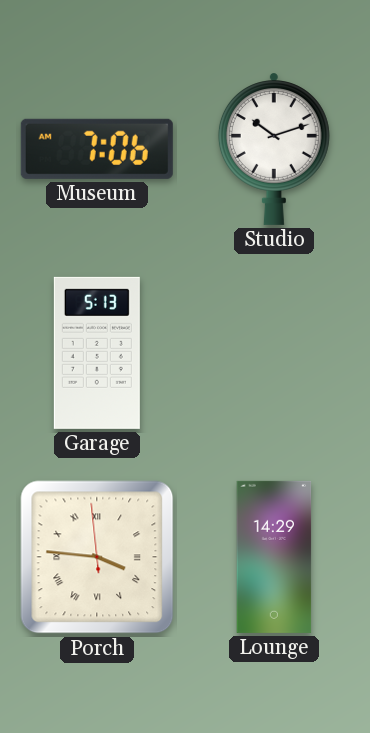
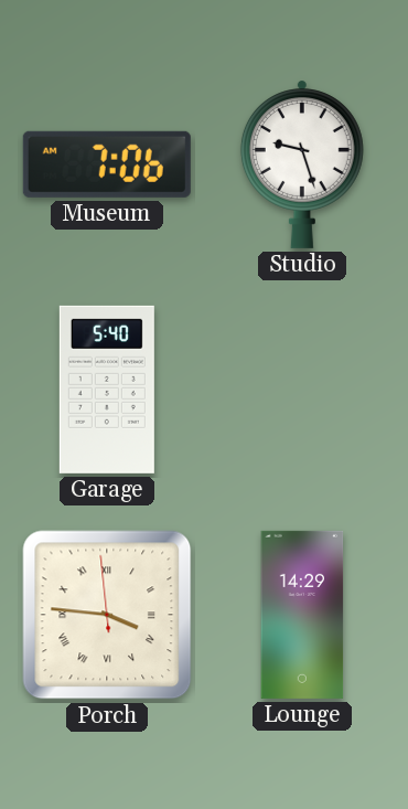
Studio: 10:12 -> 9:27
Garage: 5:13 -> 5:40
